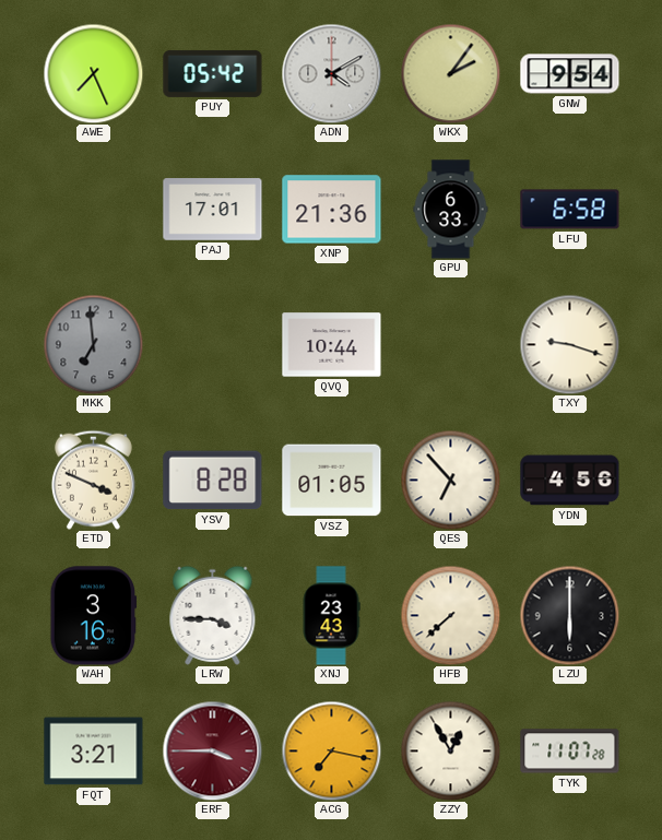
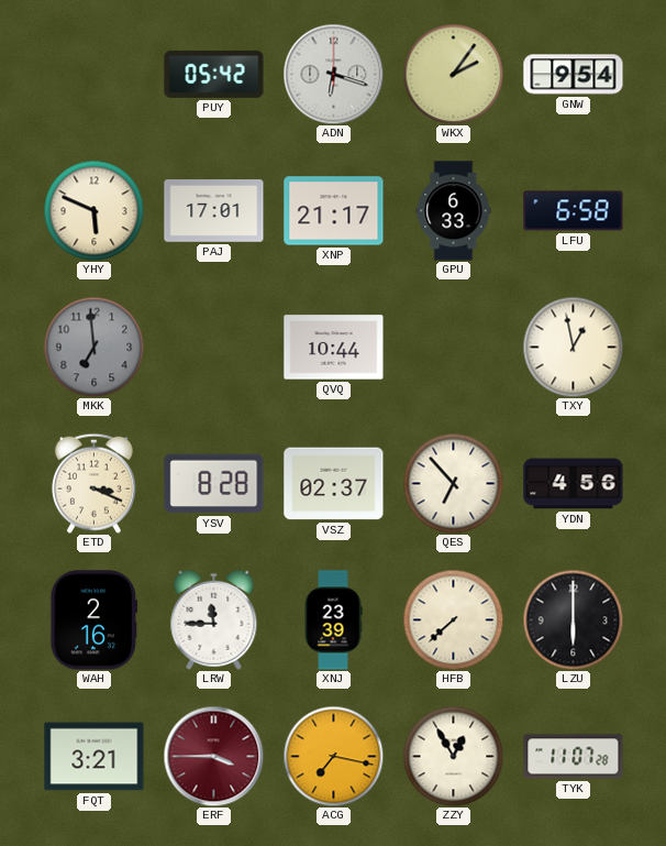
AWE: 7:26 -> none
ADN: 4:10 -> 6:18
YHY: none -> 5:49
XNP: 21:36 -> 21:17
TXY: 9:18 -> 12:58
ETD: 3:49 -> 3:19
VSZ: 01:05 -> 02:37
WAH: 3:16 -> 2:16
LRW: 3:45 -> 11:45
XNJ: 23:43 -> 23:39
